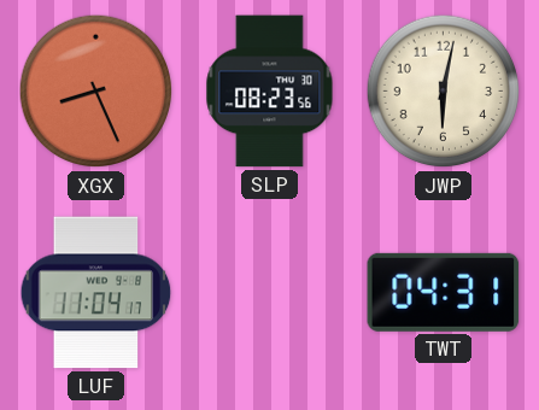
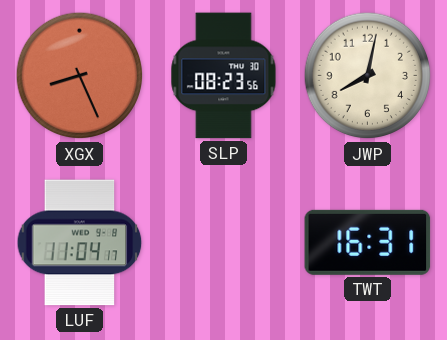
JWP: 6:02 -> 8:02
TWT: 04:31 -> 16:31
